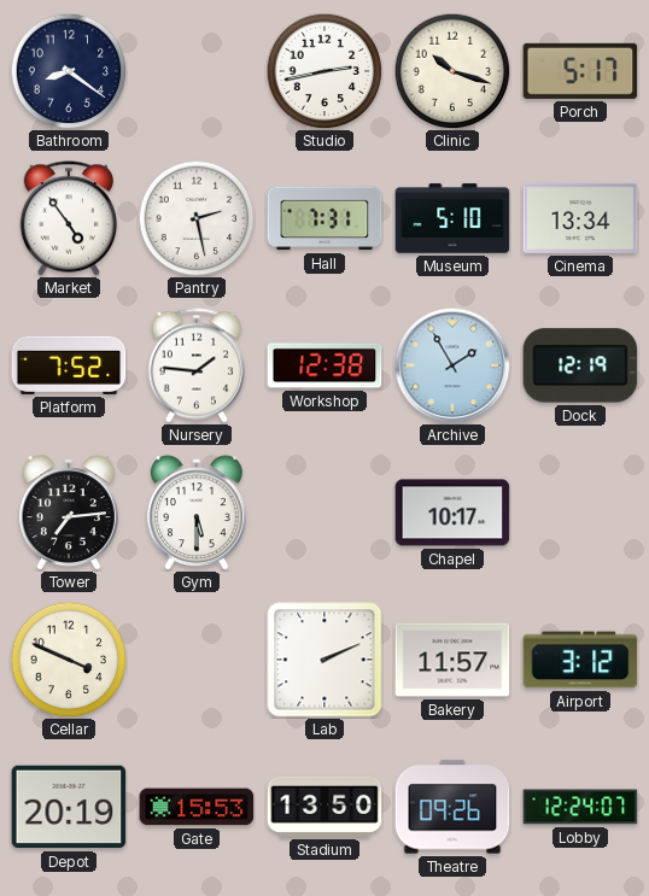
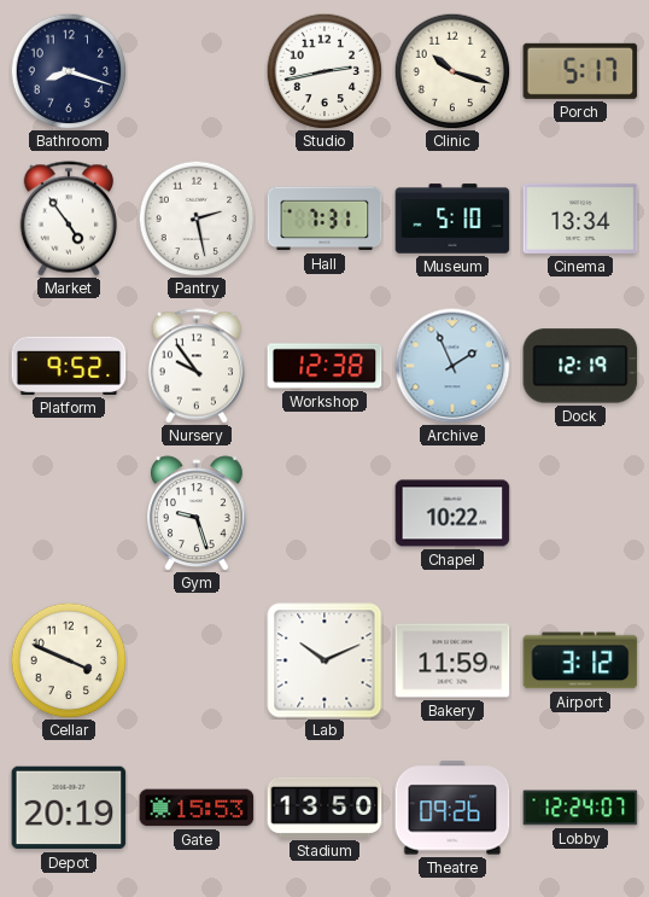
Bathroom: 8:21 -> 8:18
Platform: 7:52 -> 9:52
Nursery: 1:46 -> 9:54
Archive: 1:55 -> 1:56
Tower: 7:14 -> none
Gym: 5:30 -> 9:27
Chapel: 10:17 -> 10:22
Lab: 2:11 -> 10:11
Bakery: 11:57 -> 11:59
